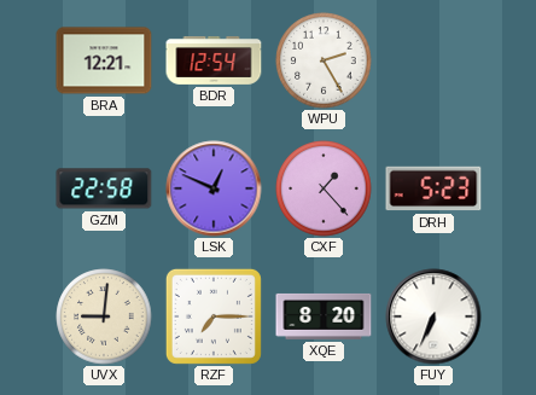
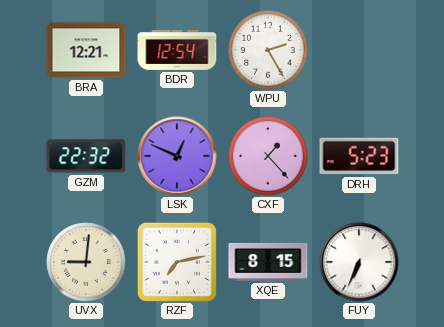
GZM: 22:58 -> 22:32
RZF: 7:15 -> 7:13
XQE: 8:20 -> 8:15
